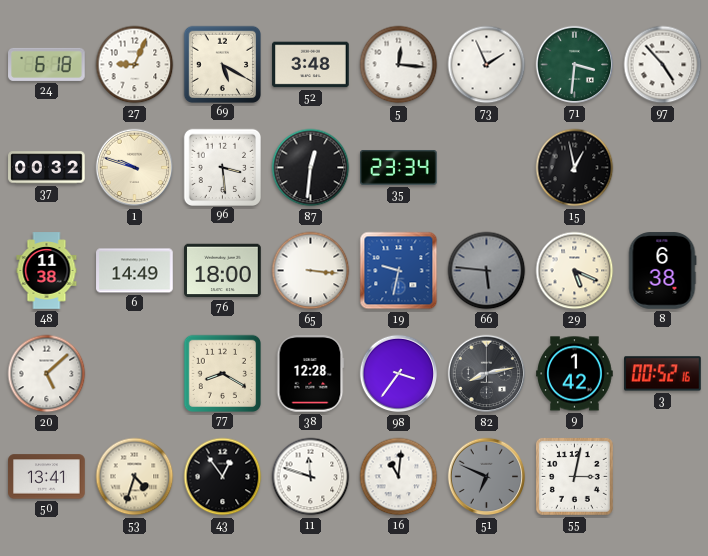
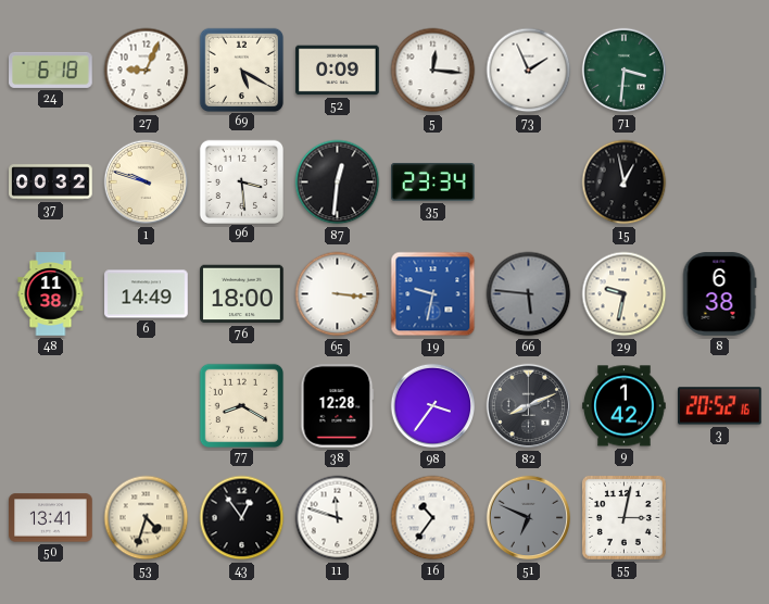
52: 3:48 -> 0:09
97: 4:53 -> none
29: 5:19 -> 9:32
20: 5:08 -> none
82: 8:13 -> 8:11
3: 00:52 -> 20:52
16: 11:01 -> 10:36
